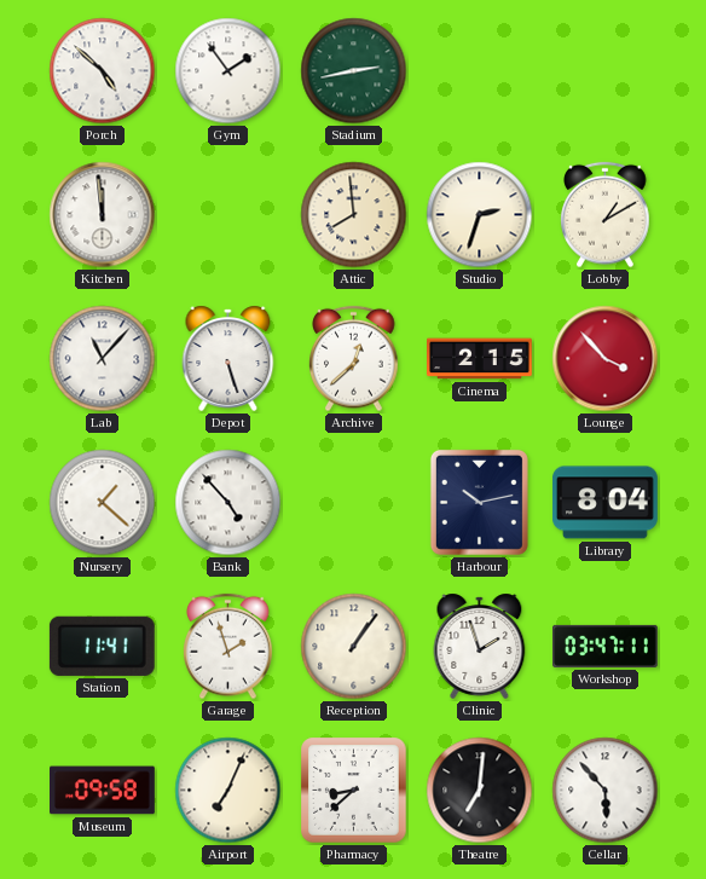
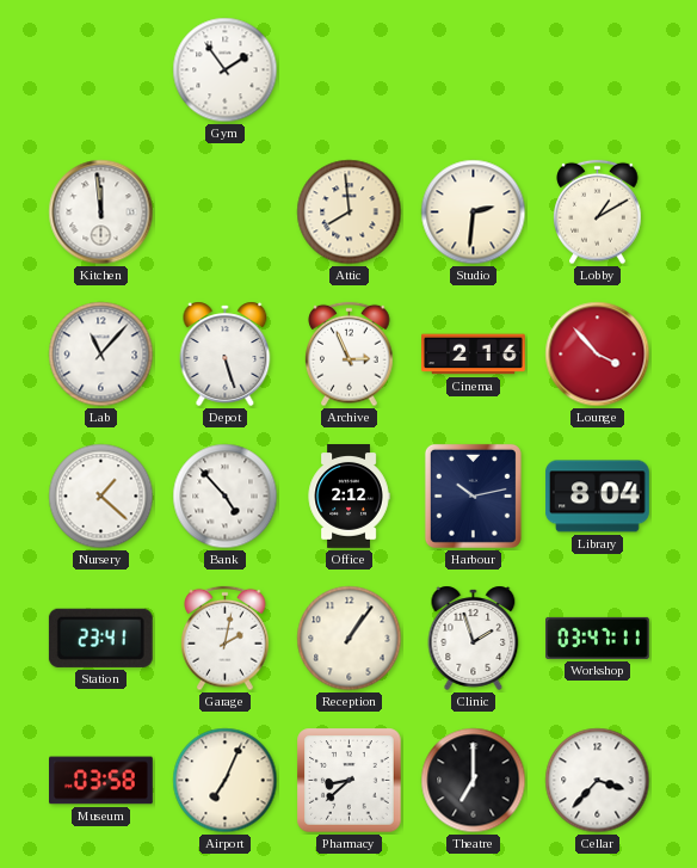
Porch: 4:52 -> none
Stadium: 2:43 -> none
Studio: 2:33 -> 2:31
Archive: 12:38 -> 2:56
Cinema: 2:15 -> 2:16
Office: none -> 2:12
Station: 11:41 -> 23:41
Garage: 1:57 -> 2:02
Museum: 09:58 -> 03:58
Theatre: 7:01 -> 7:00
Cellar: 5:53 -> 3:37
